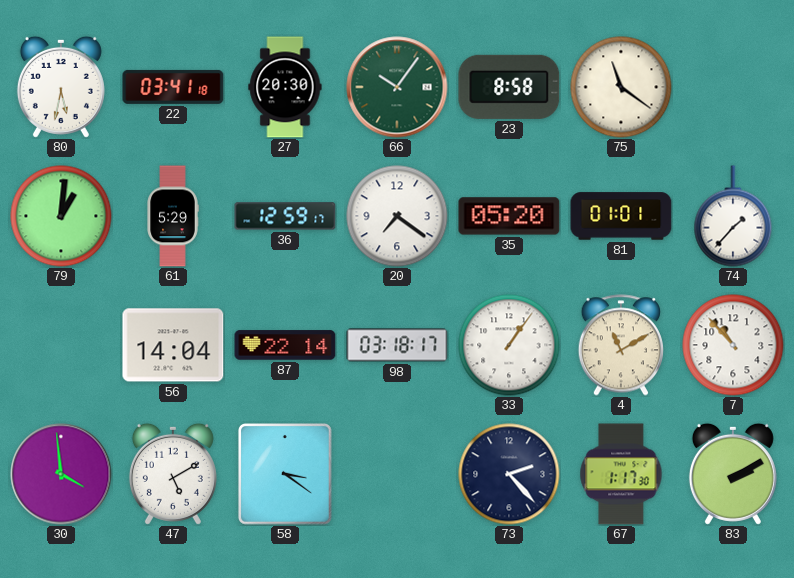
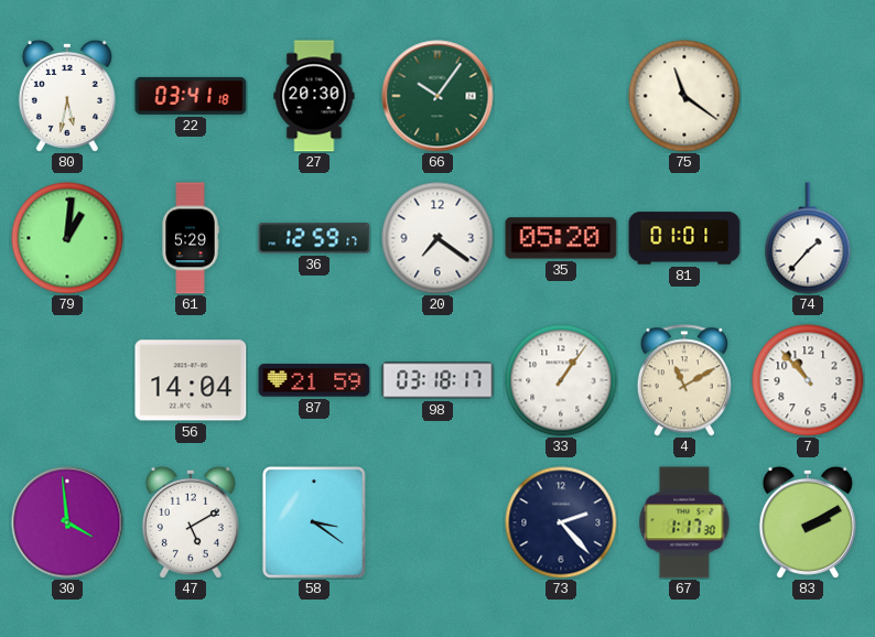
23: 8:58 -> none
87: 22:14 -> 21:59
